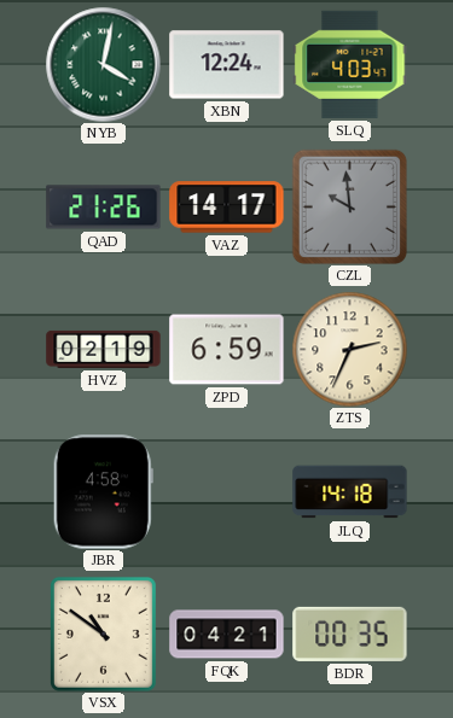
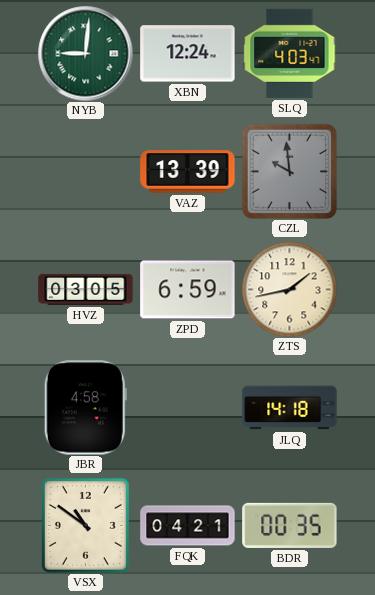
NYB: 4:02 -> 9:01
QAD: 21:26 -> none
VAZ: 14:17 -> 13:39
HVZ: 02:19 -> 03:05
ZTS: 2:34 -> 1:43
